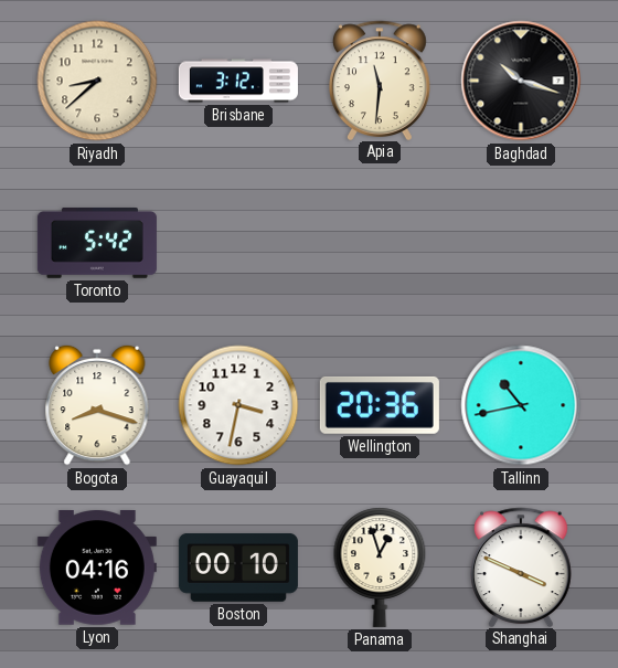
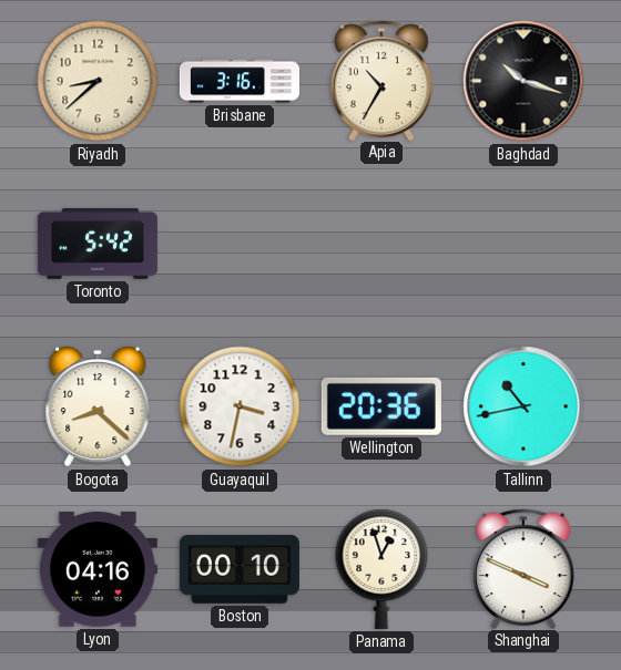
Brisbane: 3:12 -> 3:16
Apia: 11:31 -> 10:35
Bogota: 8:18 -> 8:22
